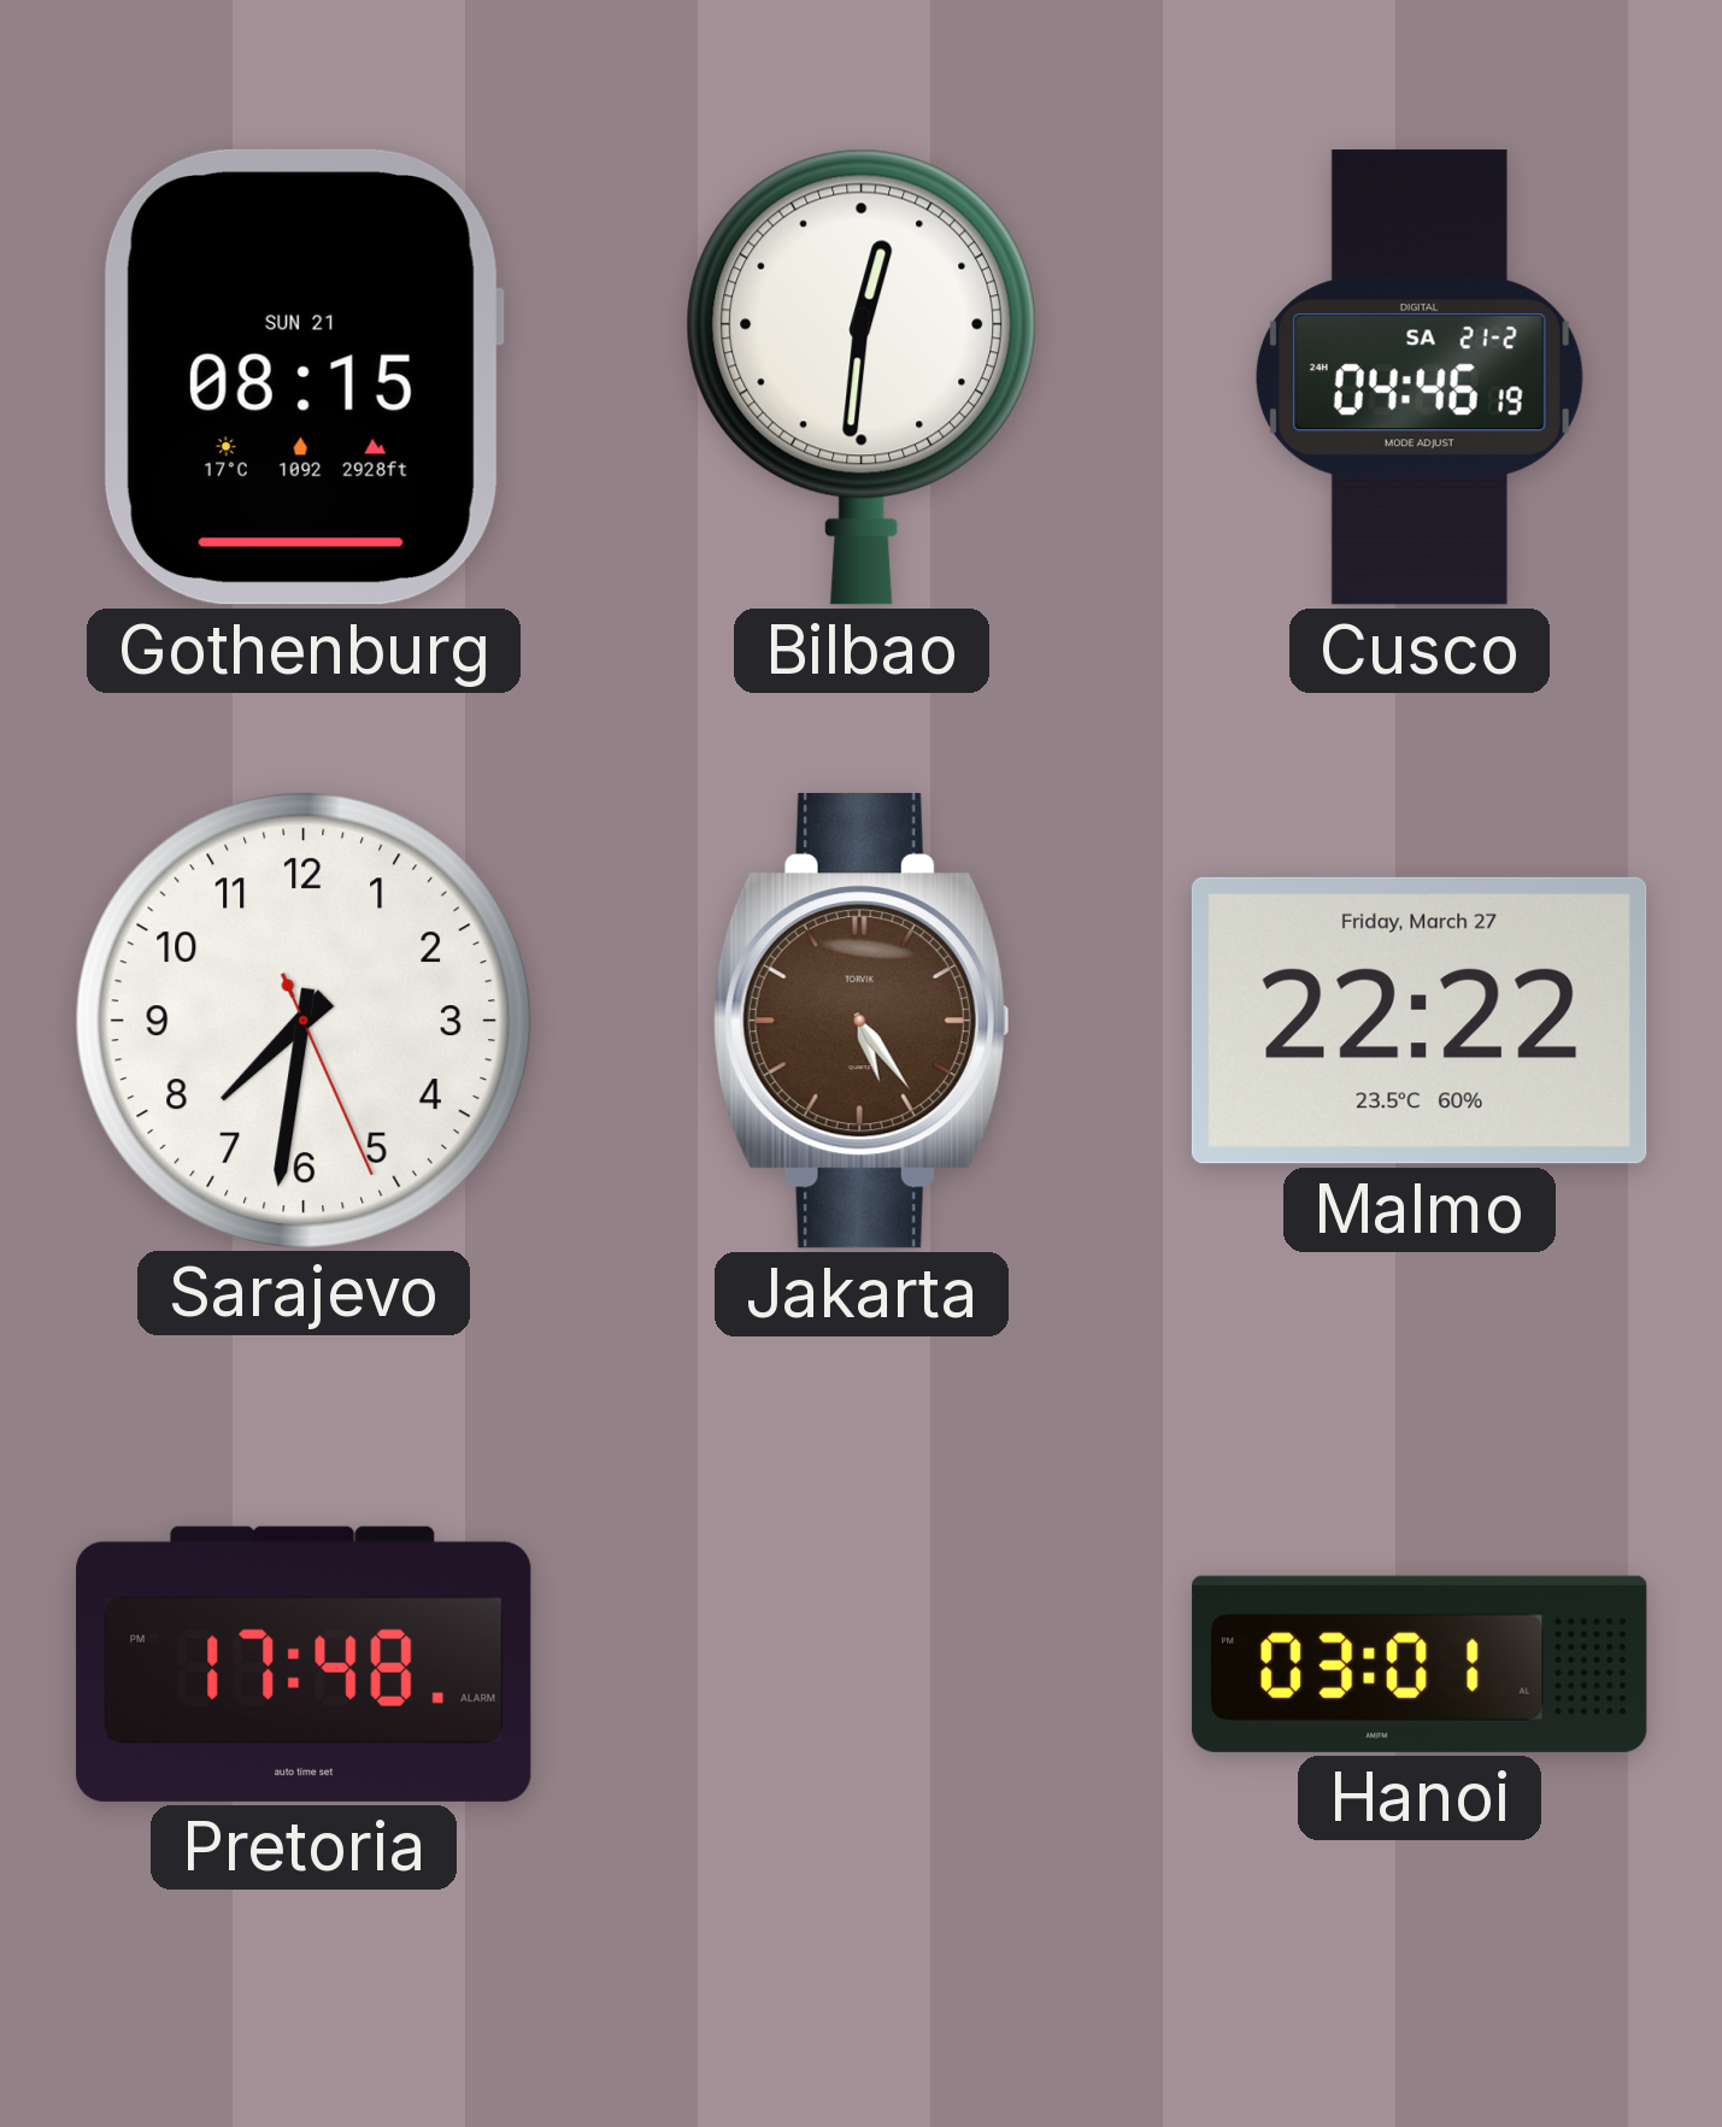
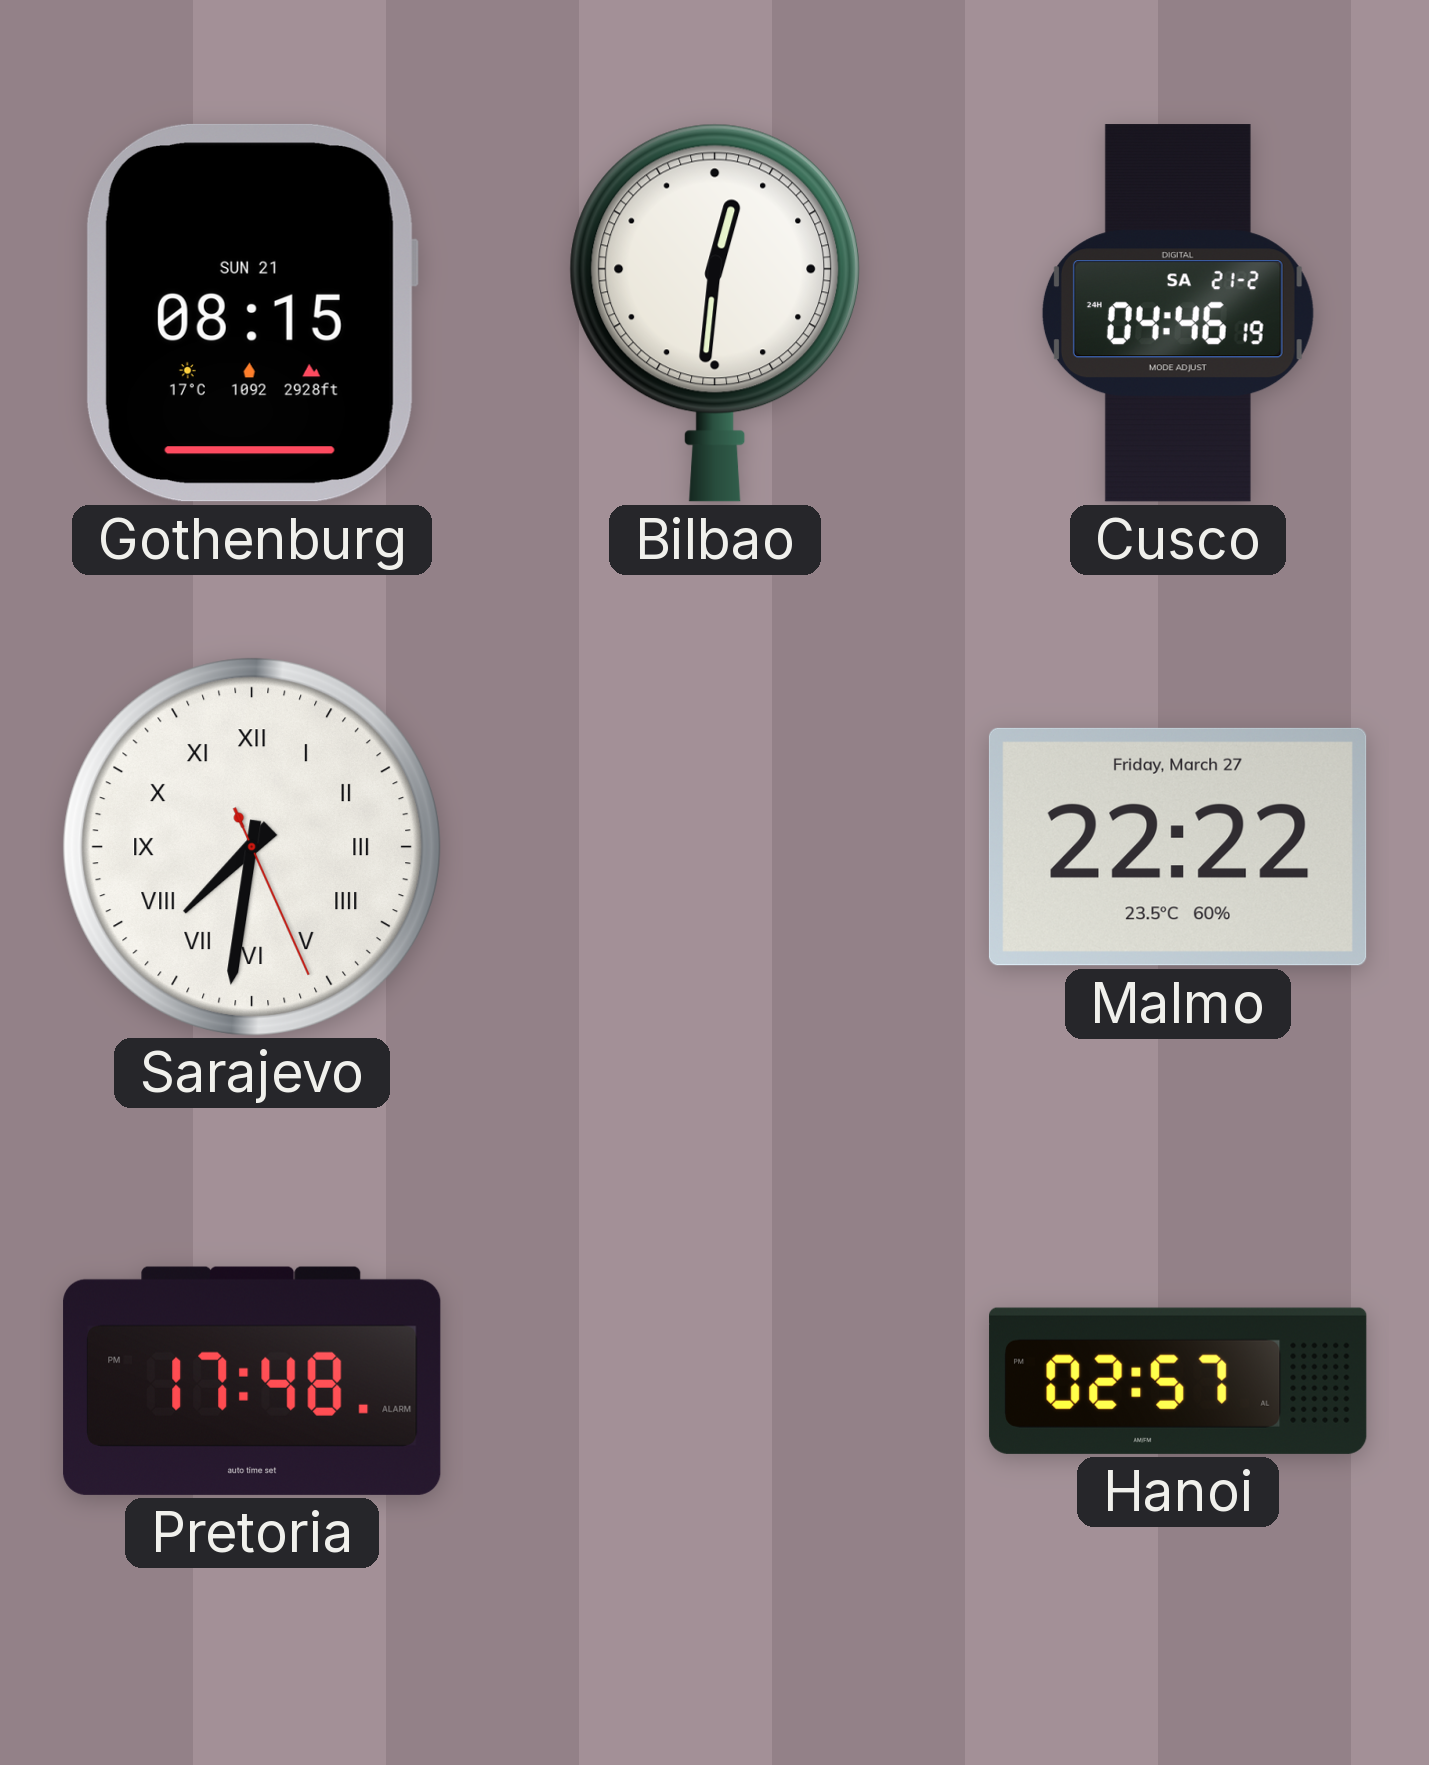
Sarajevo numerals: Arabic -> Roman
Jakarta: 5:24 -> none
Hanoi: 03:01 -> 02:57
